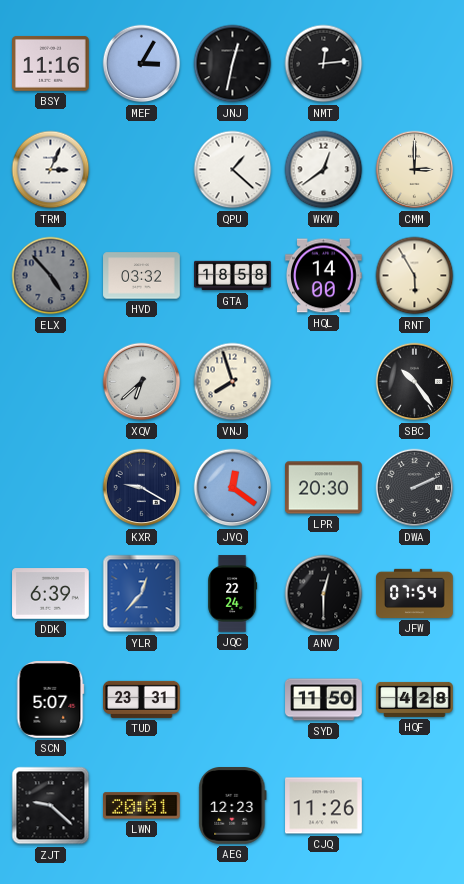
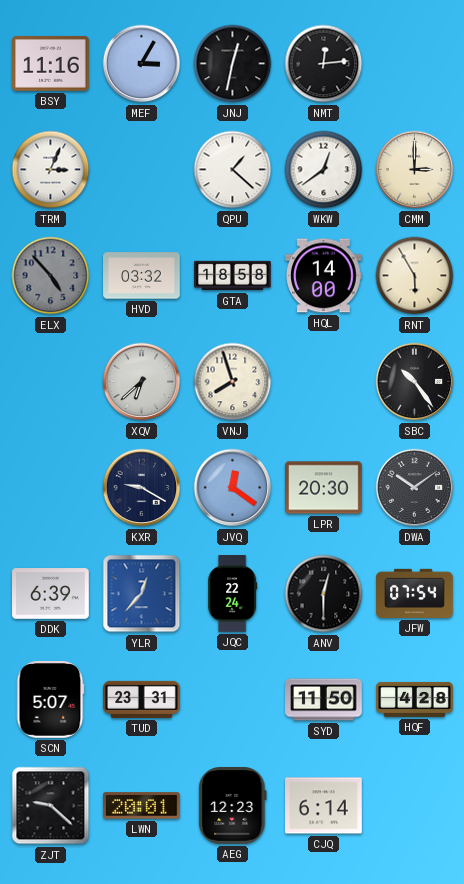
DWA: 2:11 -> 10:09
CJQ: 11:26 -> 6:14
